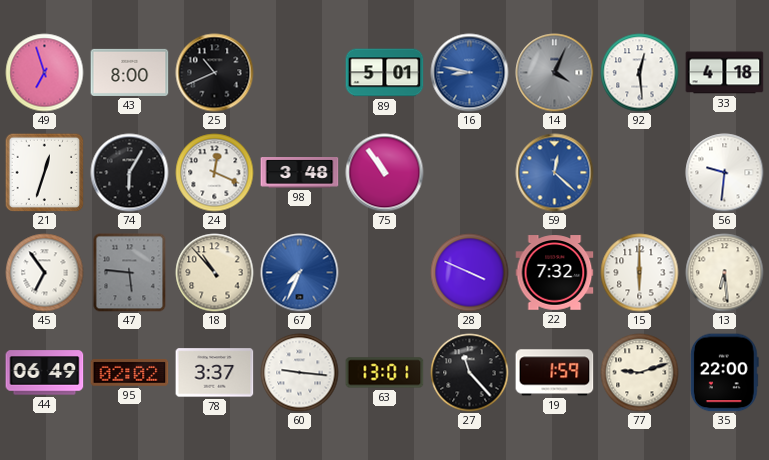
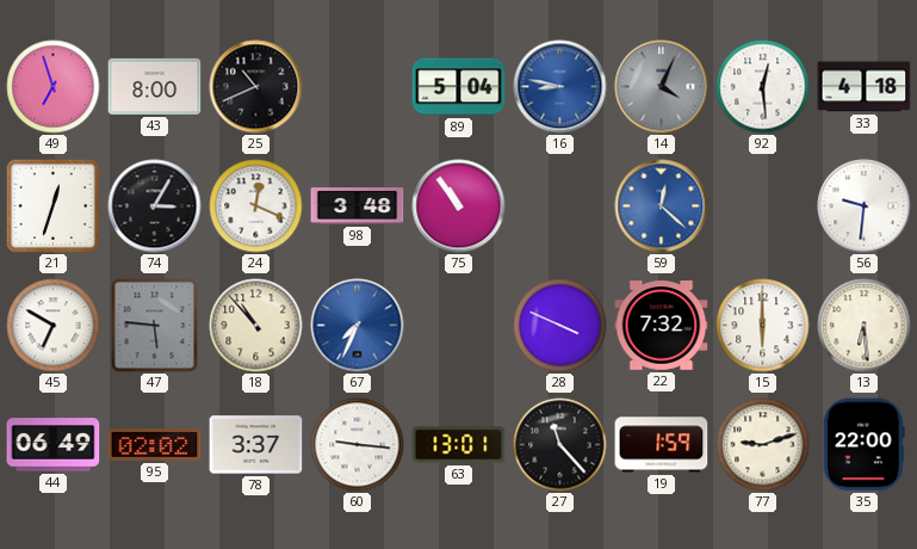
89: 5:01 -> 5:04
74: 6:05 -> 3:05
45: 6:54 -> 6:50
